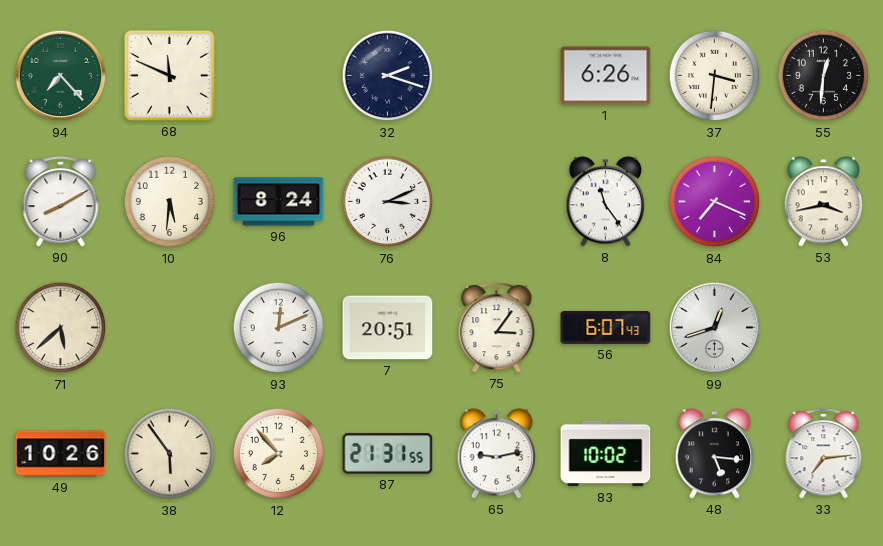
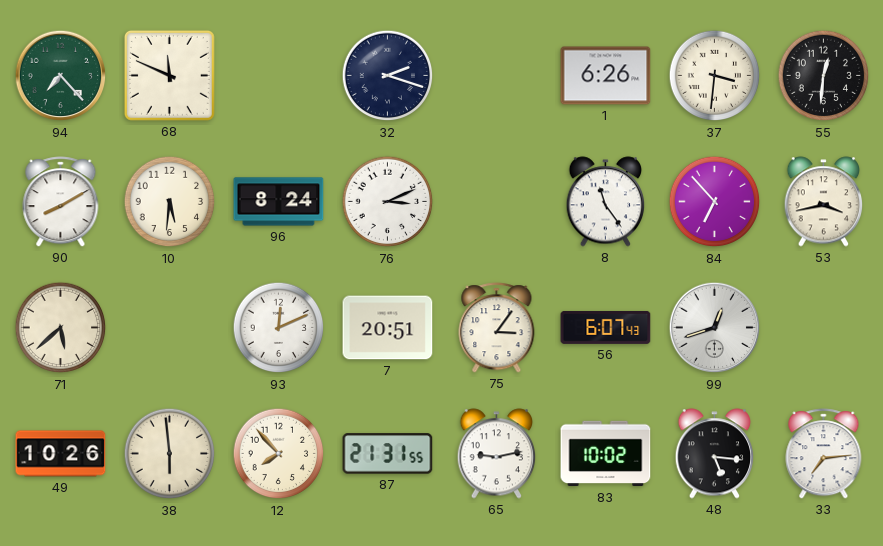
84: 7:19 -> 6:53
38: 5:54 -> 5:59
